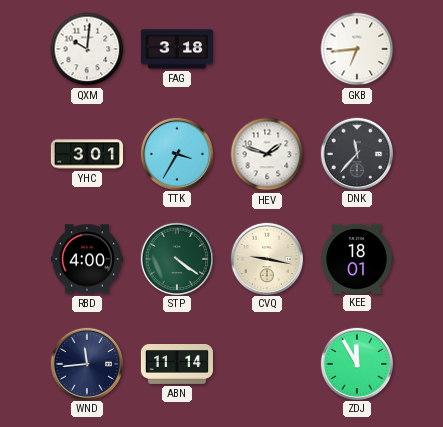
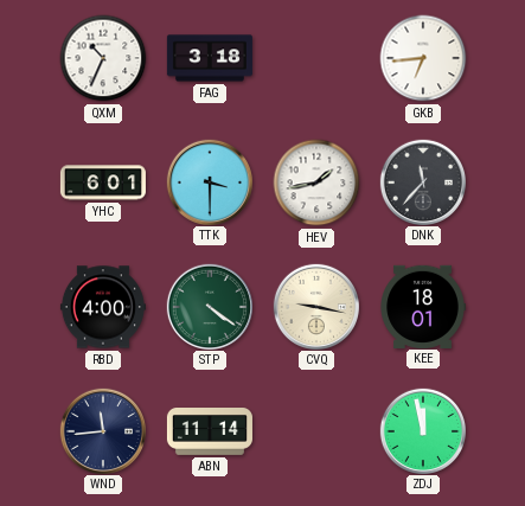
QXM: 10:01 -> 10:34
YHC: 3:01 -> 6:01
TTK: 3:35 -> 3:30
HEV: 1:48 -> 1:43
ZDJ: 11:55 -> 11:58
